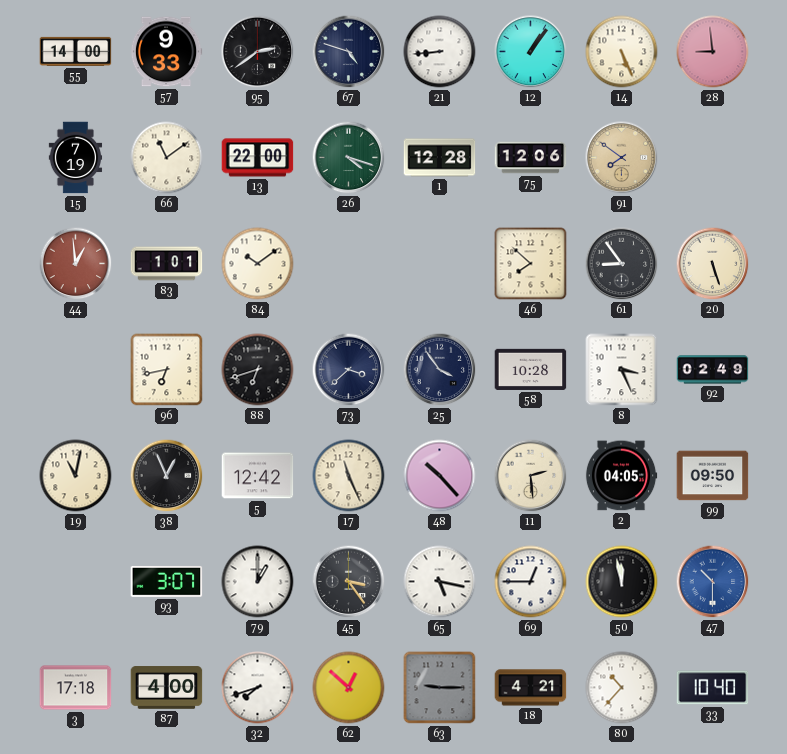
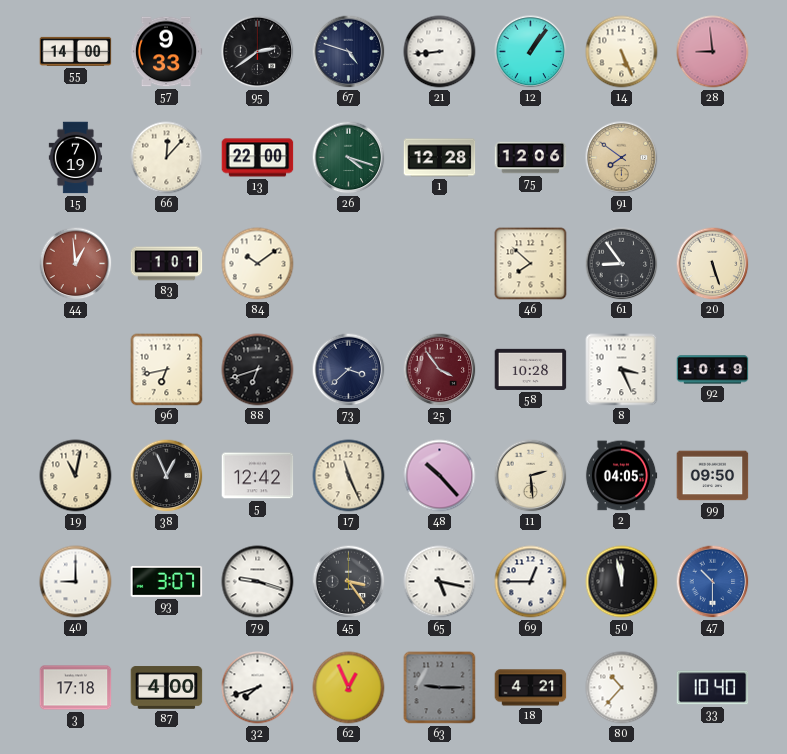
66: 11:09 -> 12:07
25 dial: navy -> burgundy
92: 02:49 -> 10:19
40: none -> 9:00
79: 1:00 -> 9:18
62: 12:52 -> 12:56
